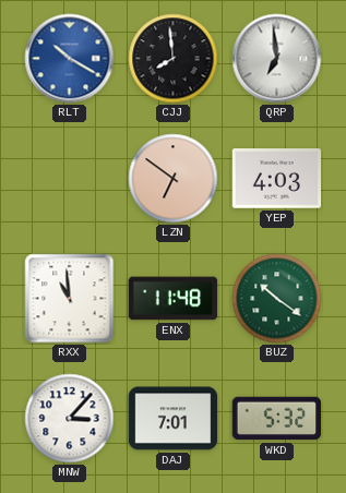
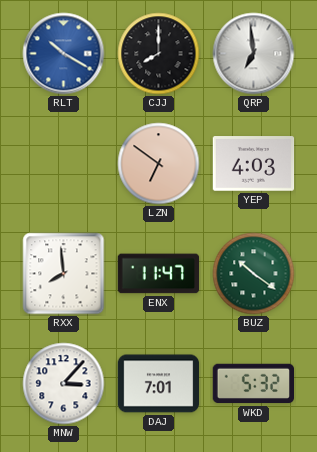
CJJ: 7:59 -> 8:00
RXX: 10:59 -> 7:59
ENX: 11:48 -> 11:47
